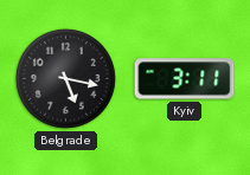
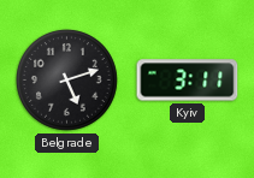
Belgrade: 5:17 -> 5:12
